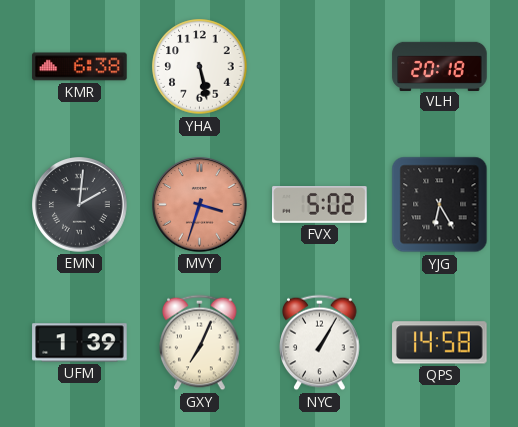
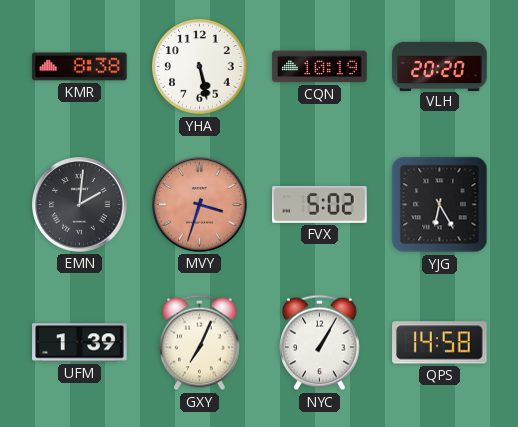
KMR: 6:38 -> 8:38
CQN: none -> 10:19
VLH: 20:18 -> 20:20
